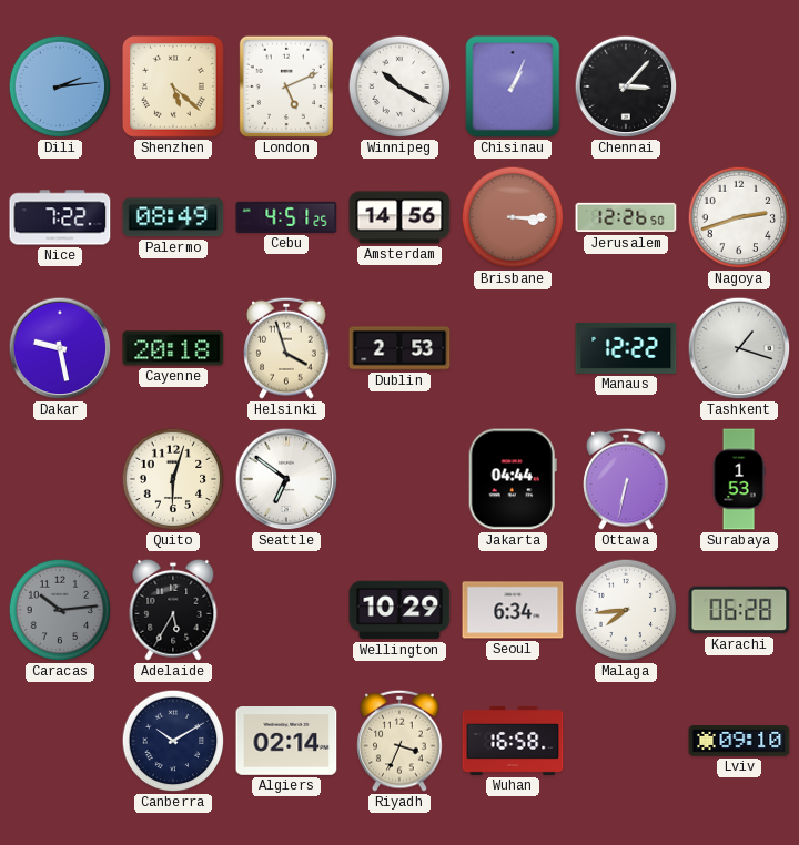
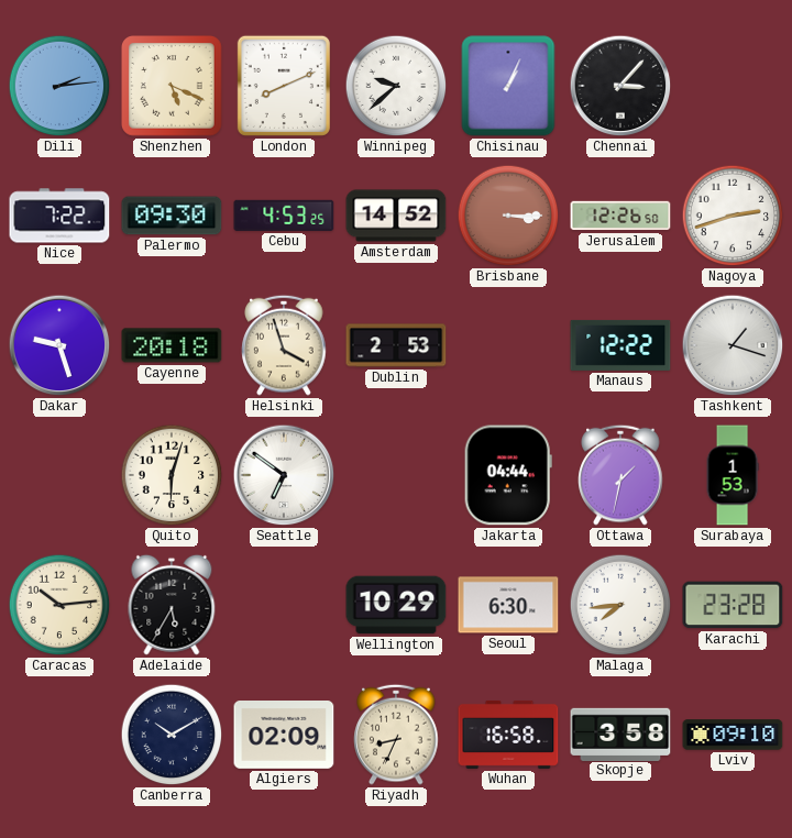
Shenzhen: 5:22 -> 5:19
London: 5:11 -> 8:11
Winnipeg: 10:20 -> 9:38
Palermo: 08:49 -> 09:30
Cebu: 4:51 -> 4:53
Amsterdam: 14:56 -> 14:52
Dakar: 9:28 -> 9:27
Ottawa: 6:32 -> 1:32
Caracas dial: grey -> cream
Seoul: 6:34 -> 6:30
Karachi: 06:28 -> 23:28
Algiers: 02:14 -> 02:09
Riyadh: 3:34 -> 8:34
Skopje: none -> 3:58
